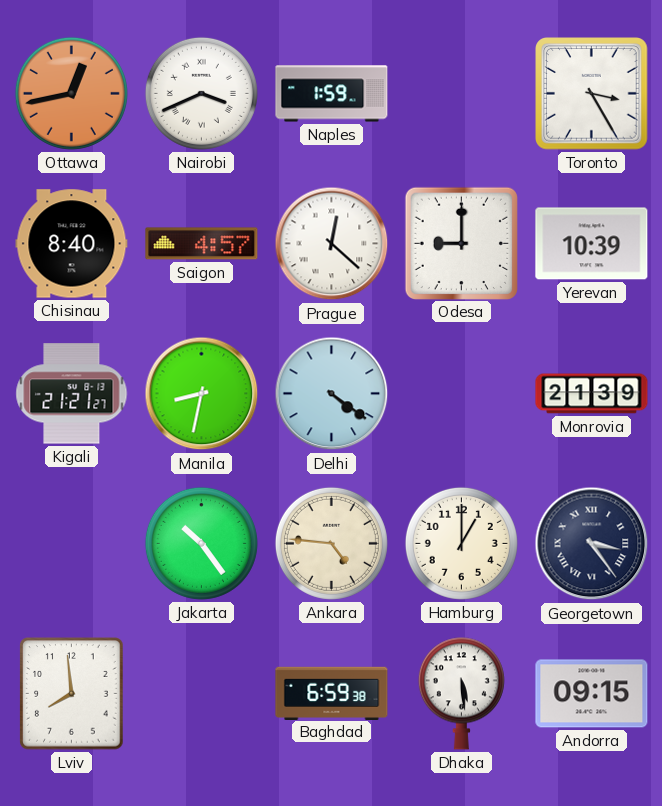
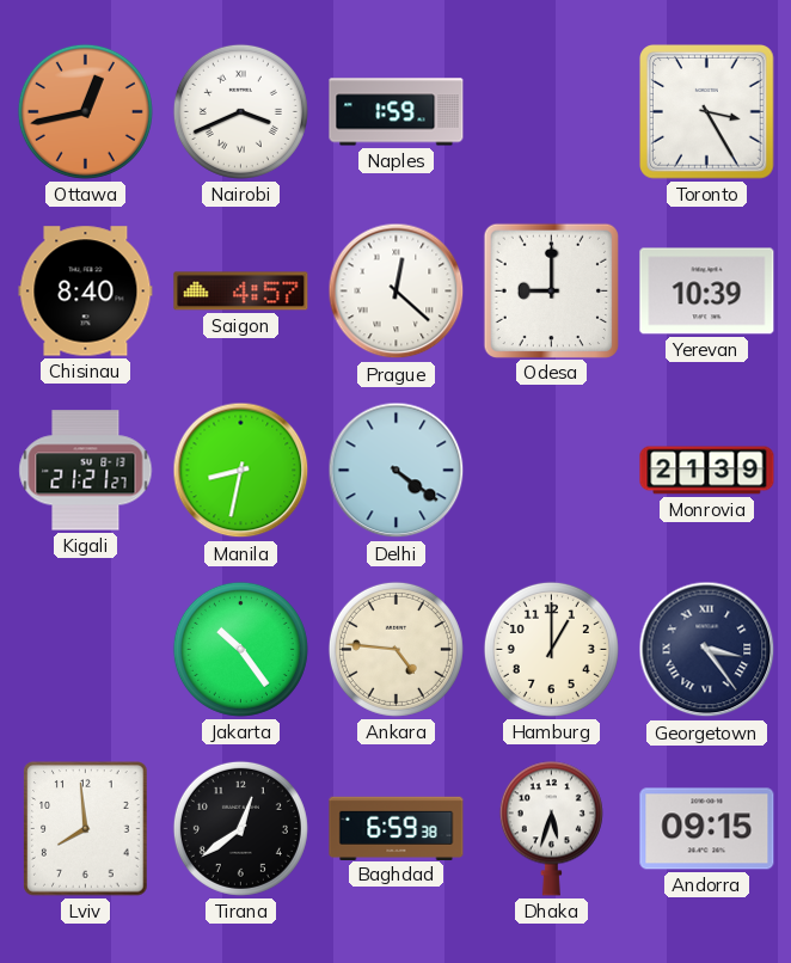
Tirana: none -> 12:39
Dhaka: 5:29 -> 5:33
